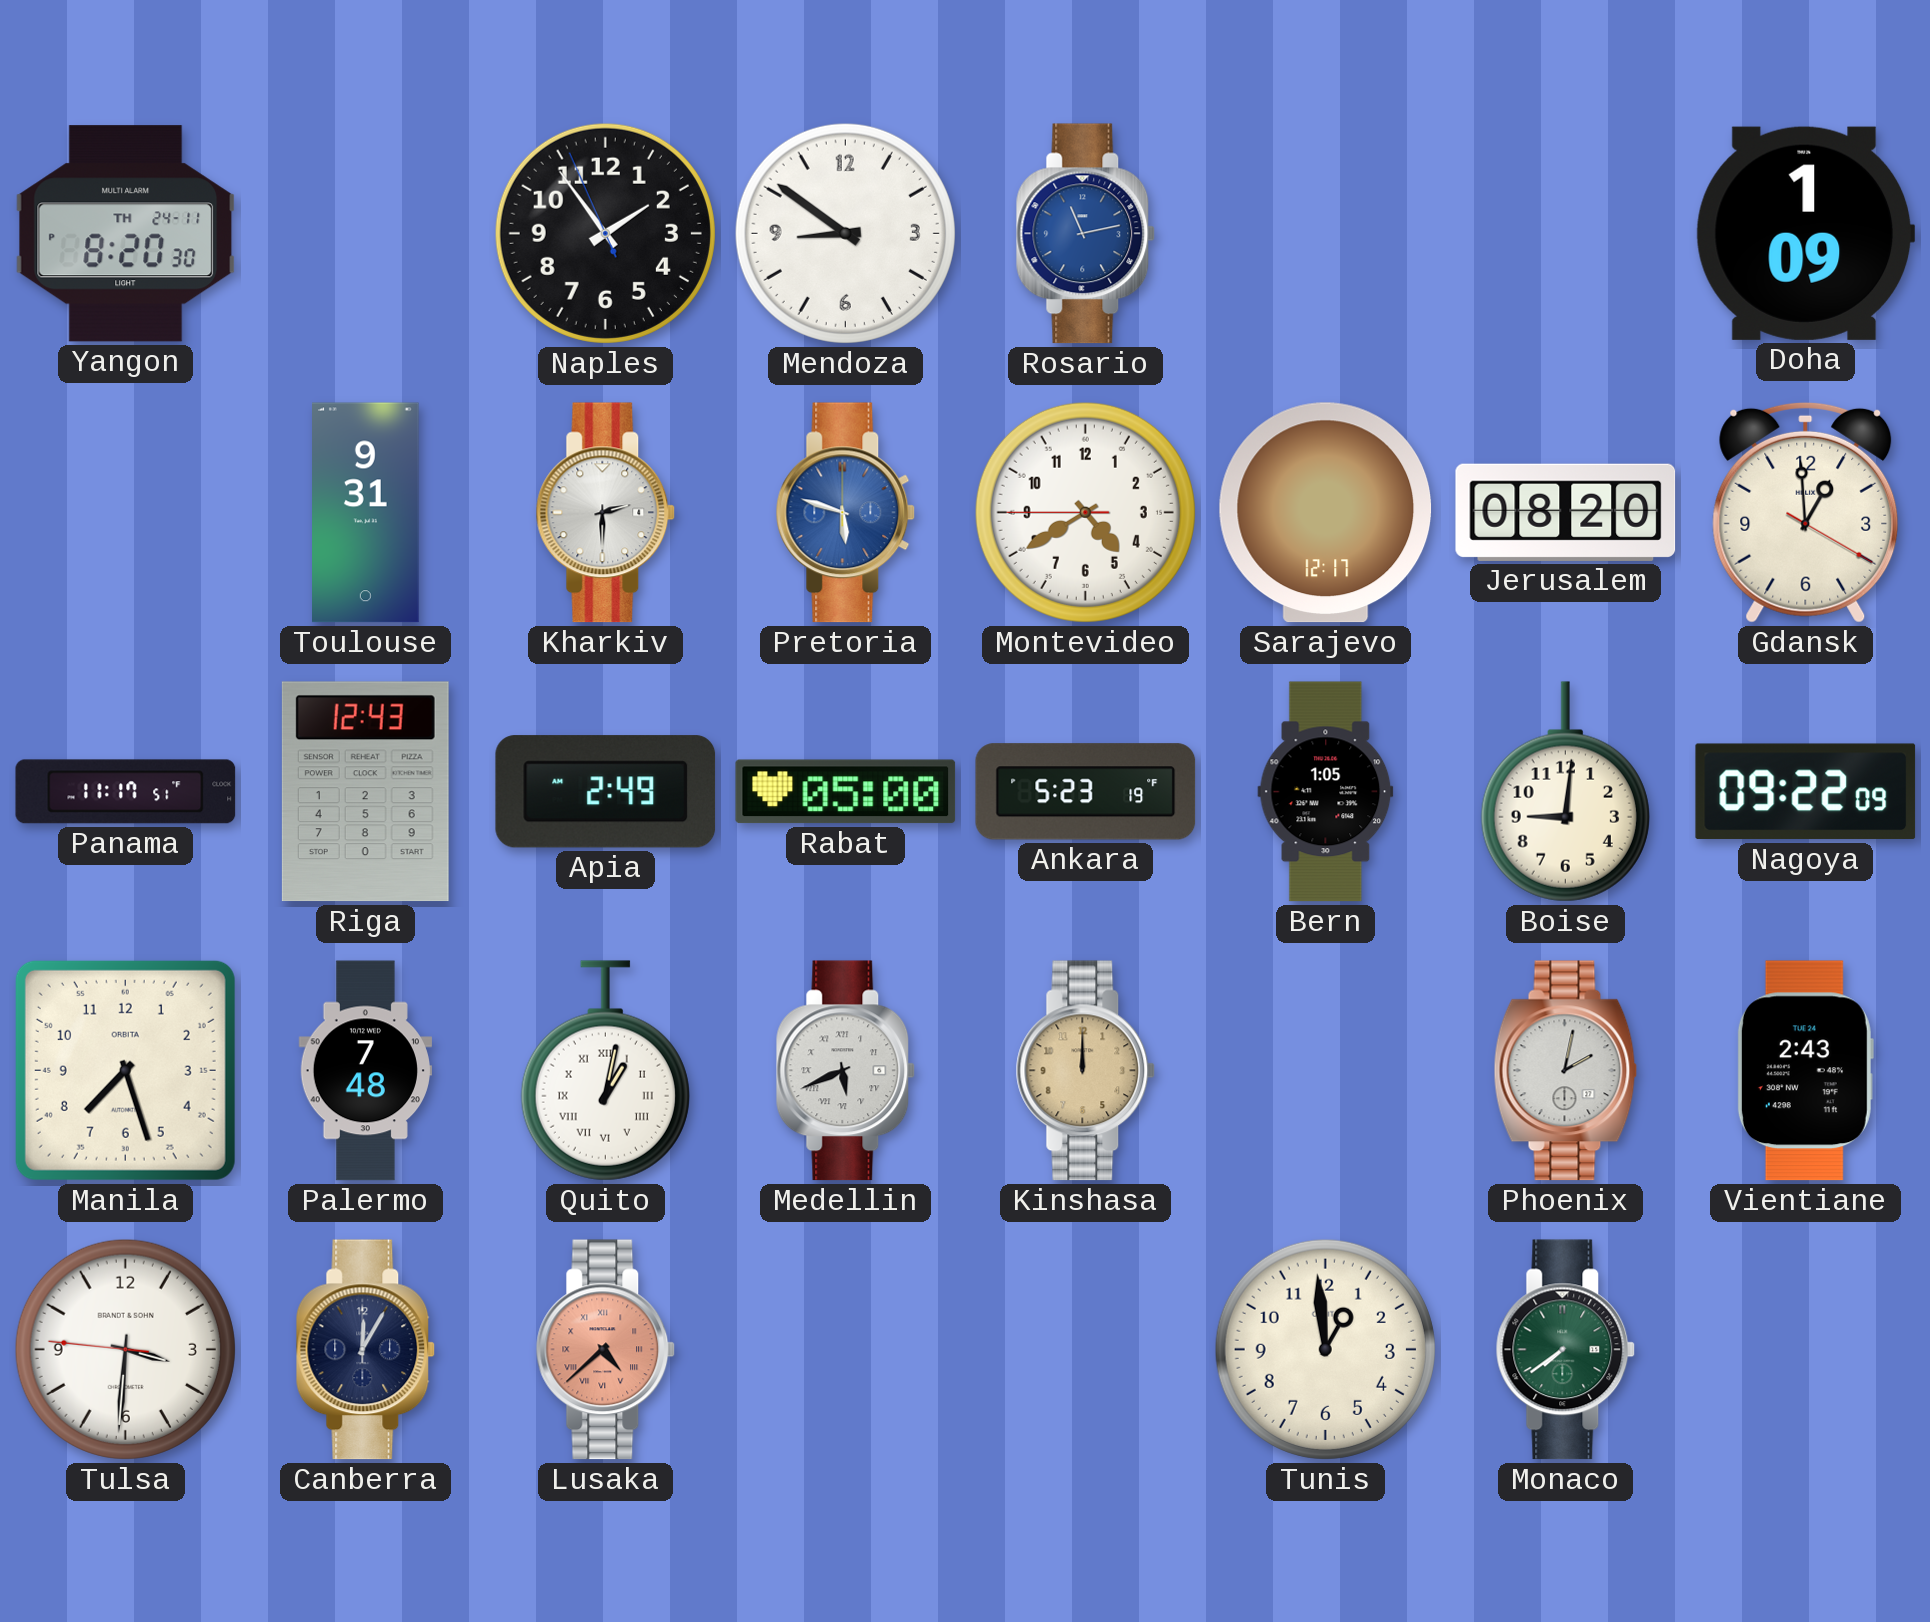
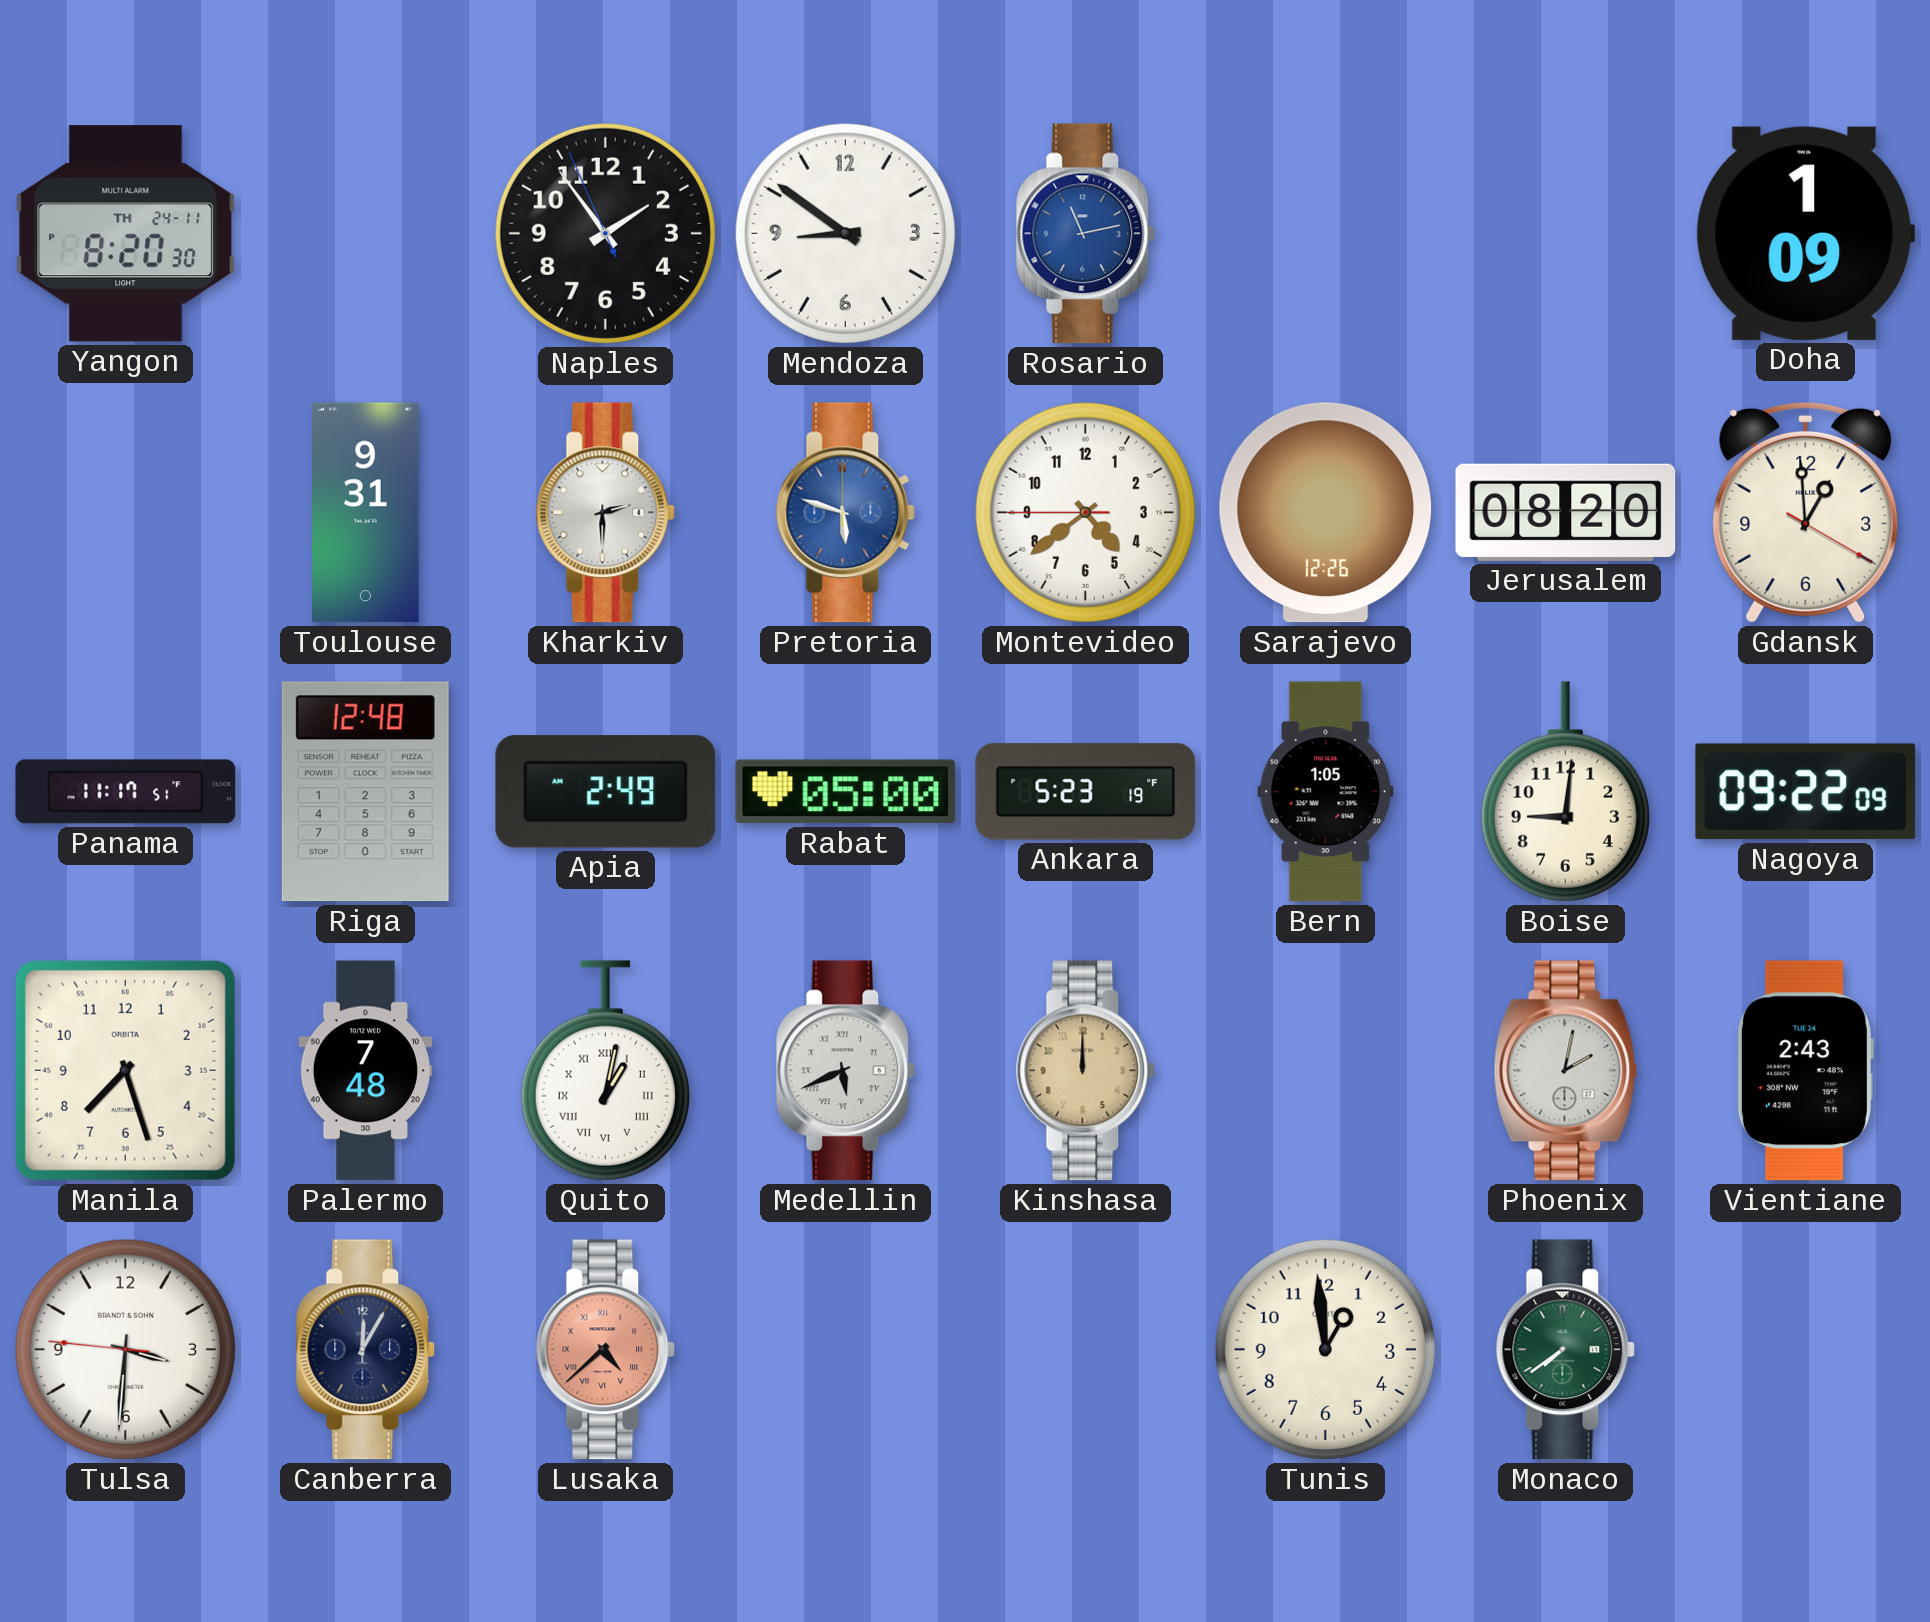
Montevideo: 4:39 -> 4:38
Sarajevo: 12:17 -> 12:26
Riga: 12:43 -> 12:48
